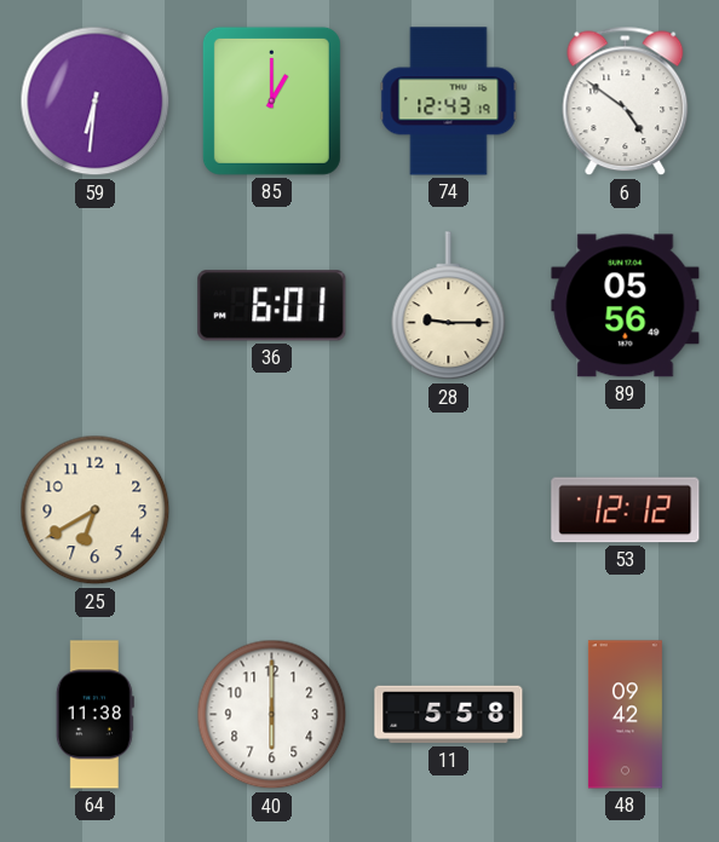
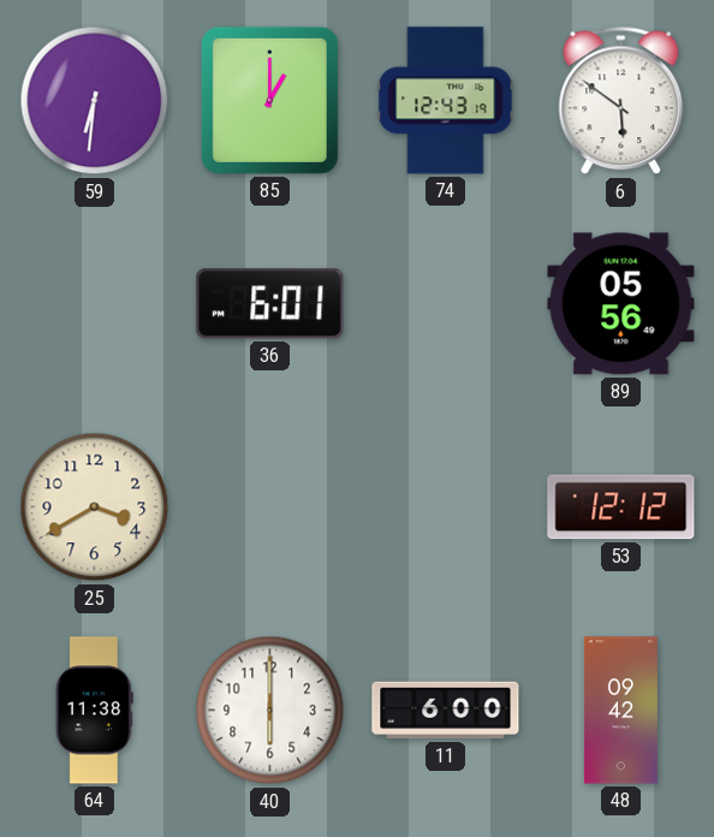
6: 4:51 -> 5:51
28: 9:15 -> none
25: 6:40 -> 3:40
11: 5:58 -> 6:00
